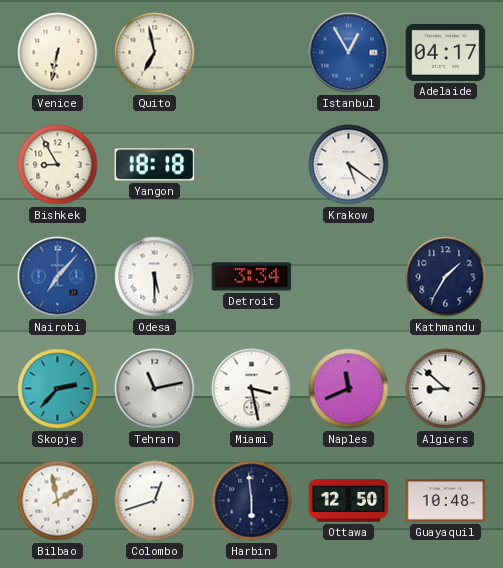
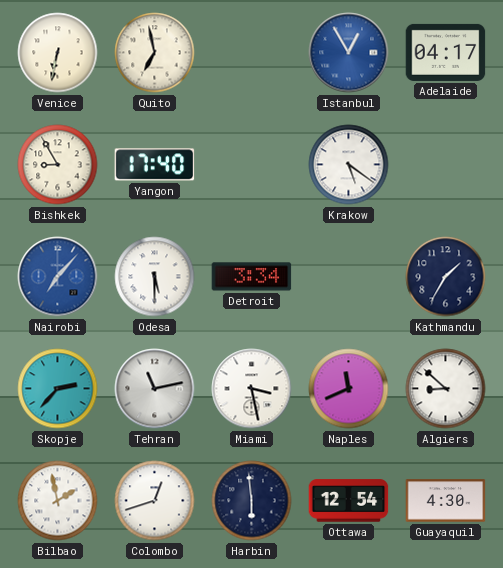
Yangon: 18:18 -> 17:40
Ottawa: 12:50 -> 12:54
Guayaquil: 10:48 -> 4:30
